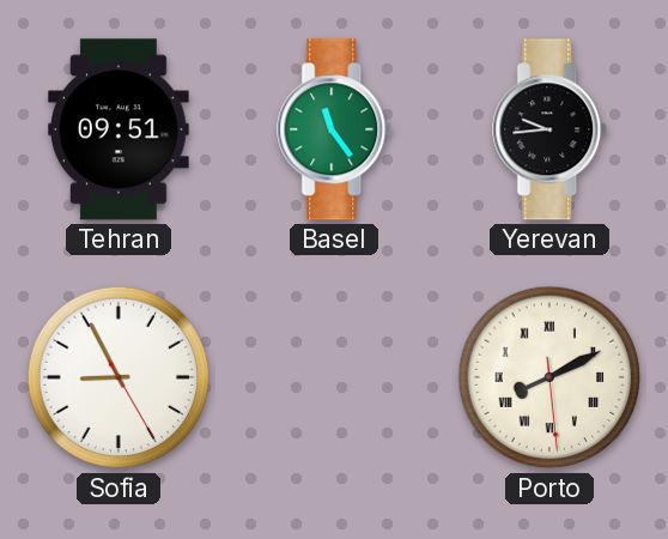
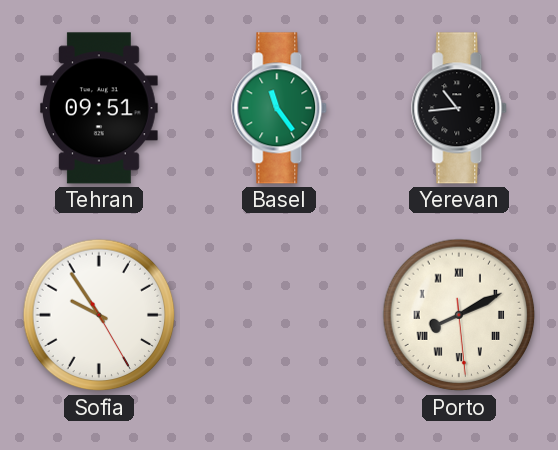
Yerevan: 9:44 -> 10:44
Sofia: 8:55 -> 9:54
